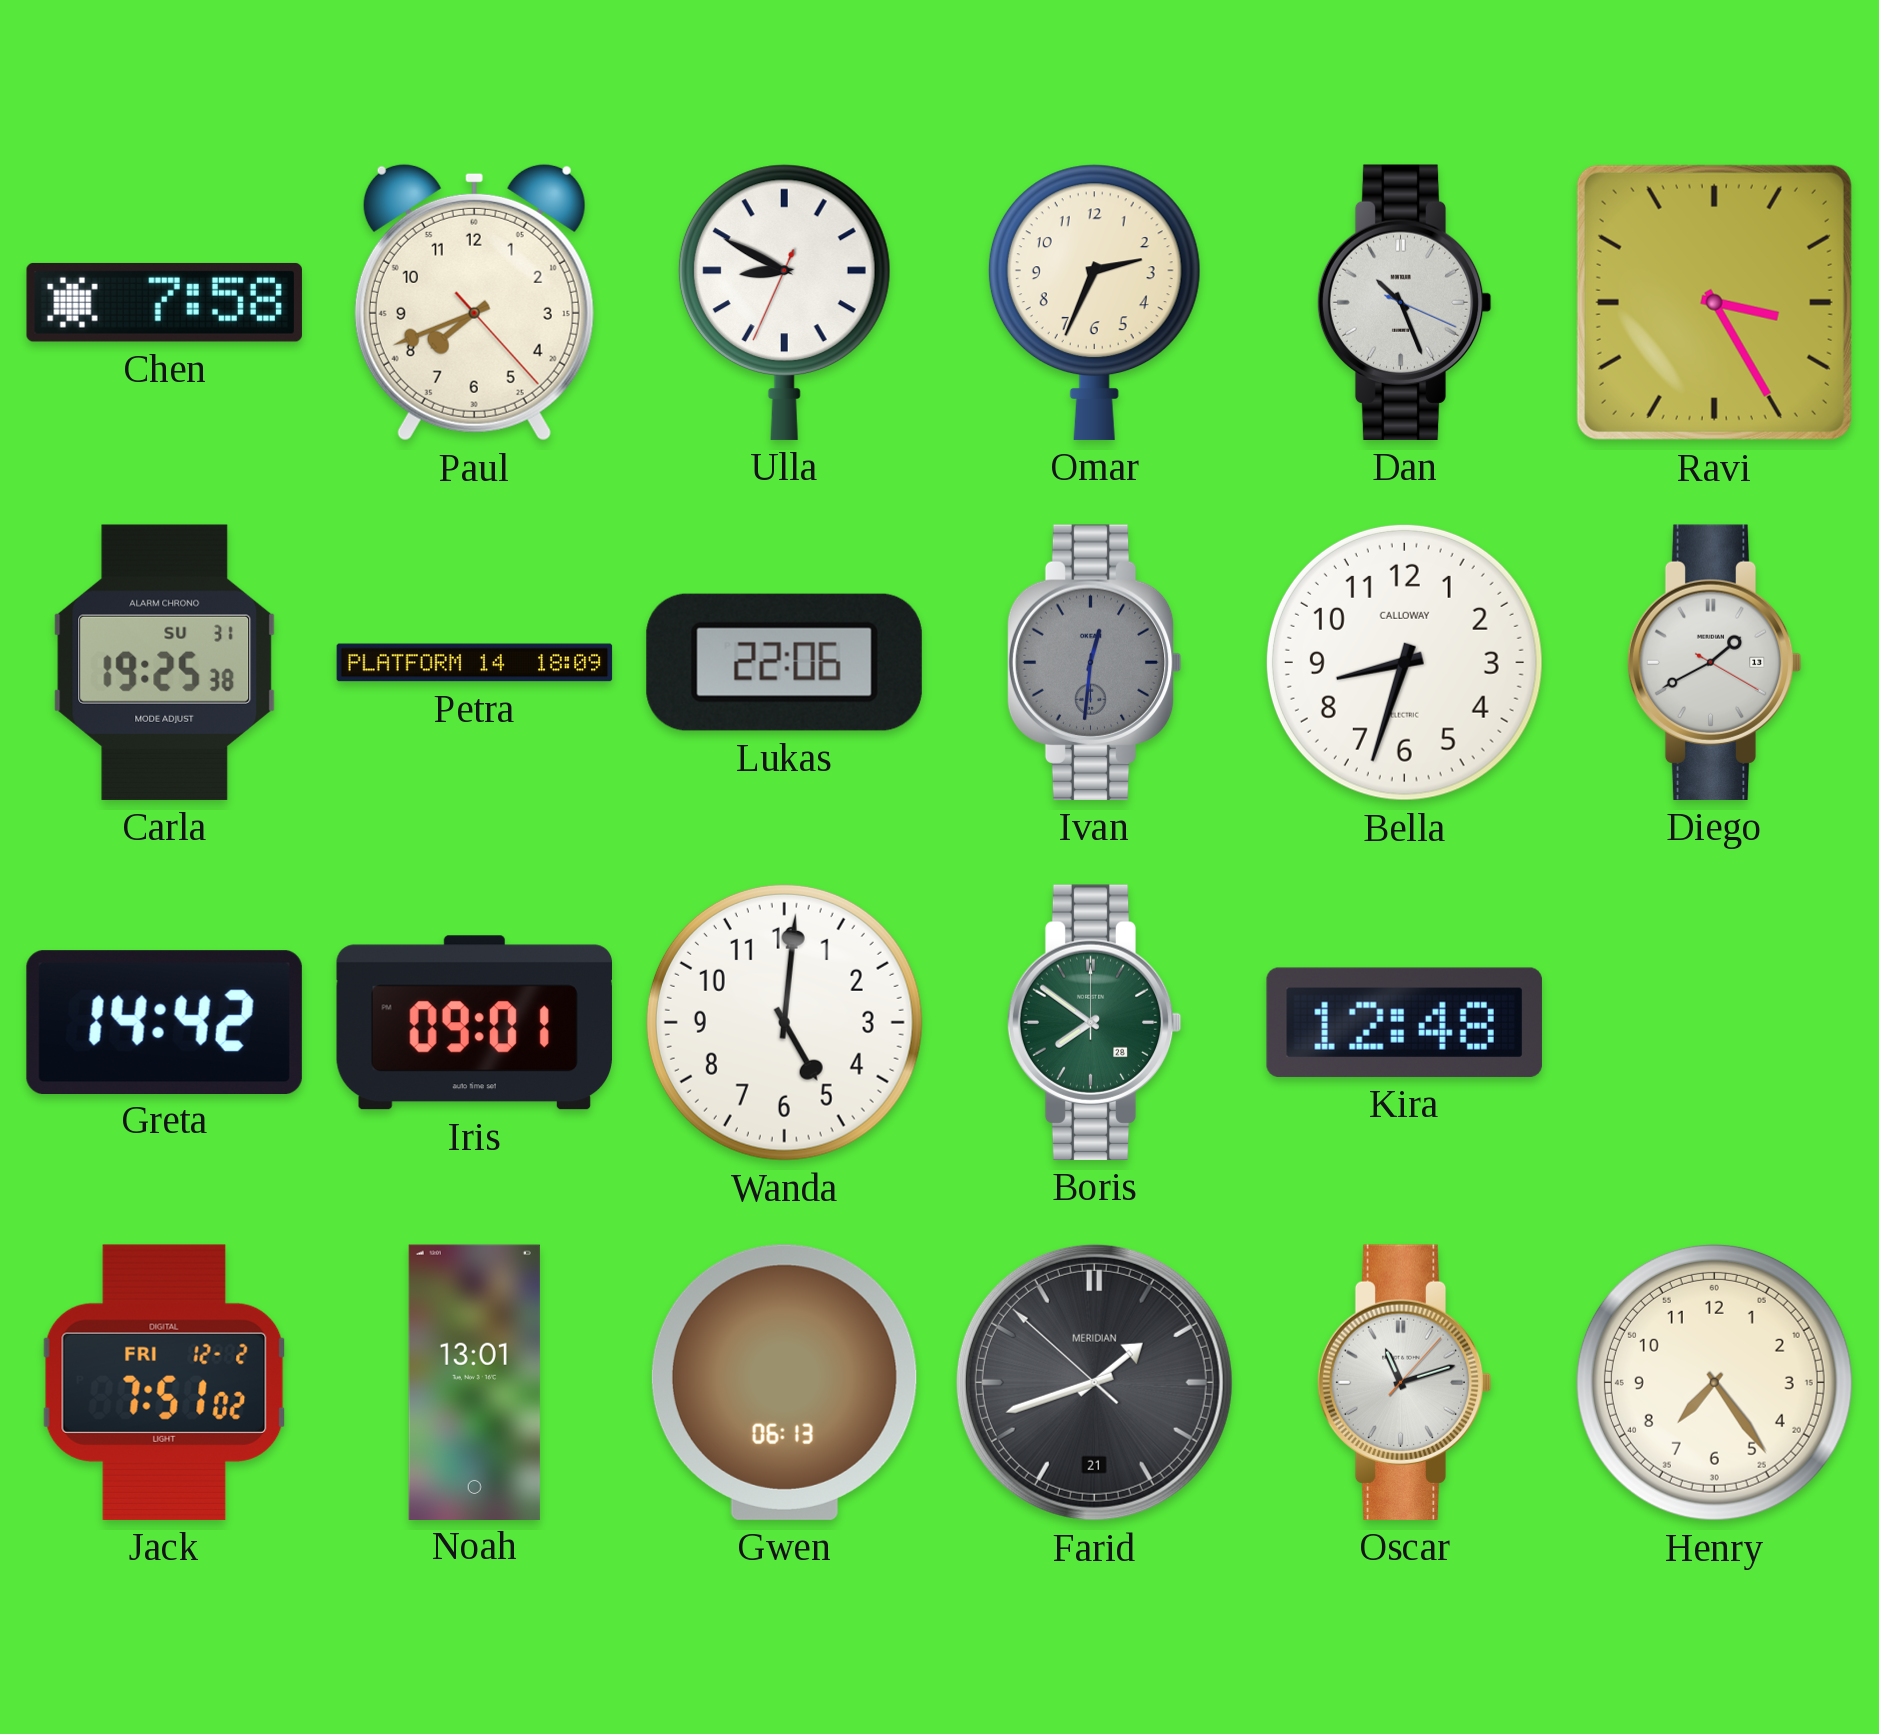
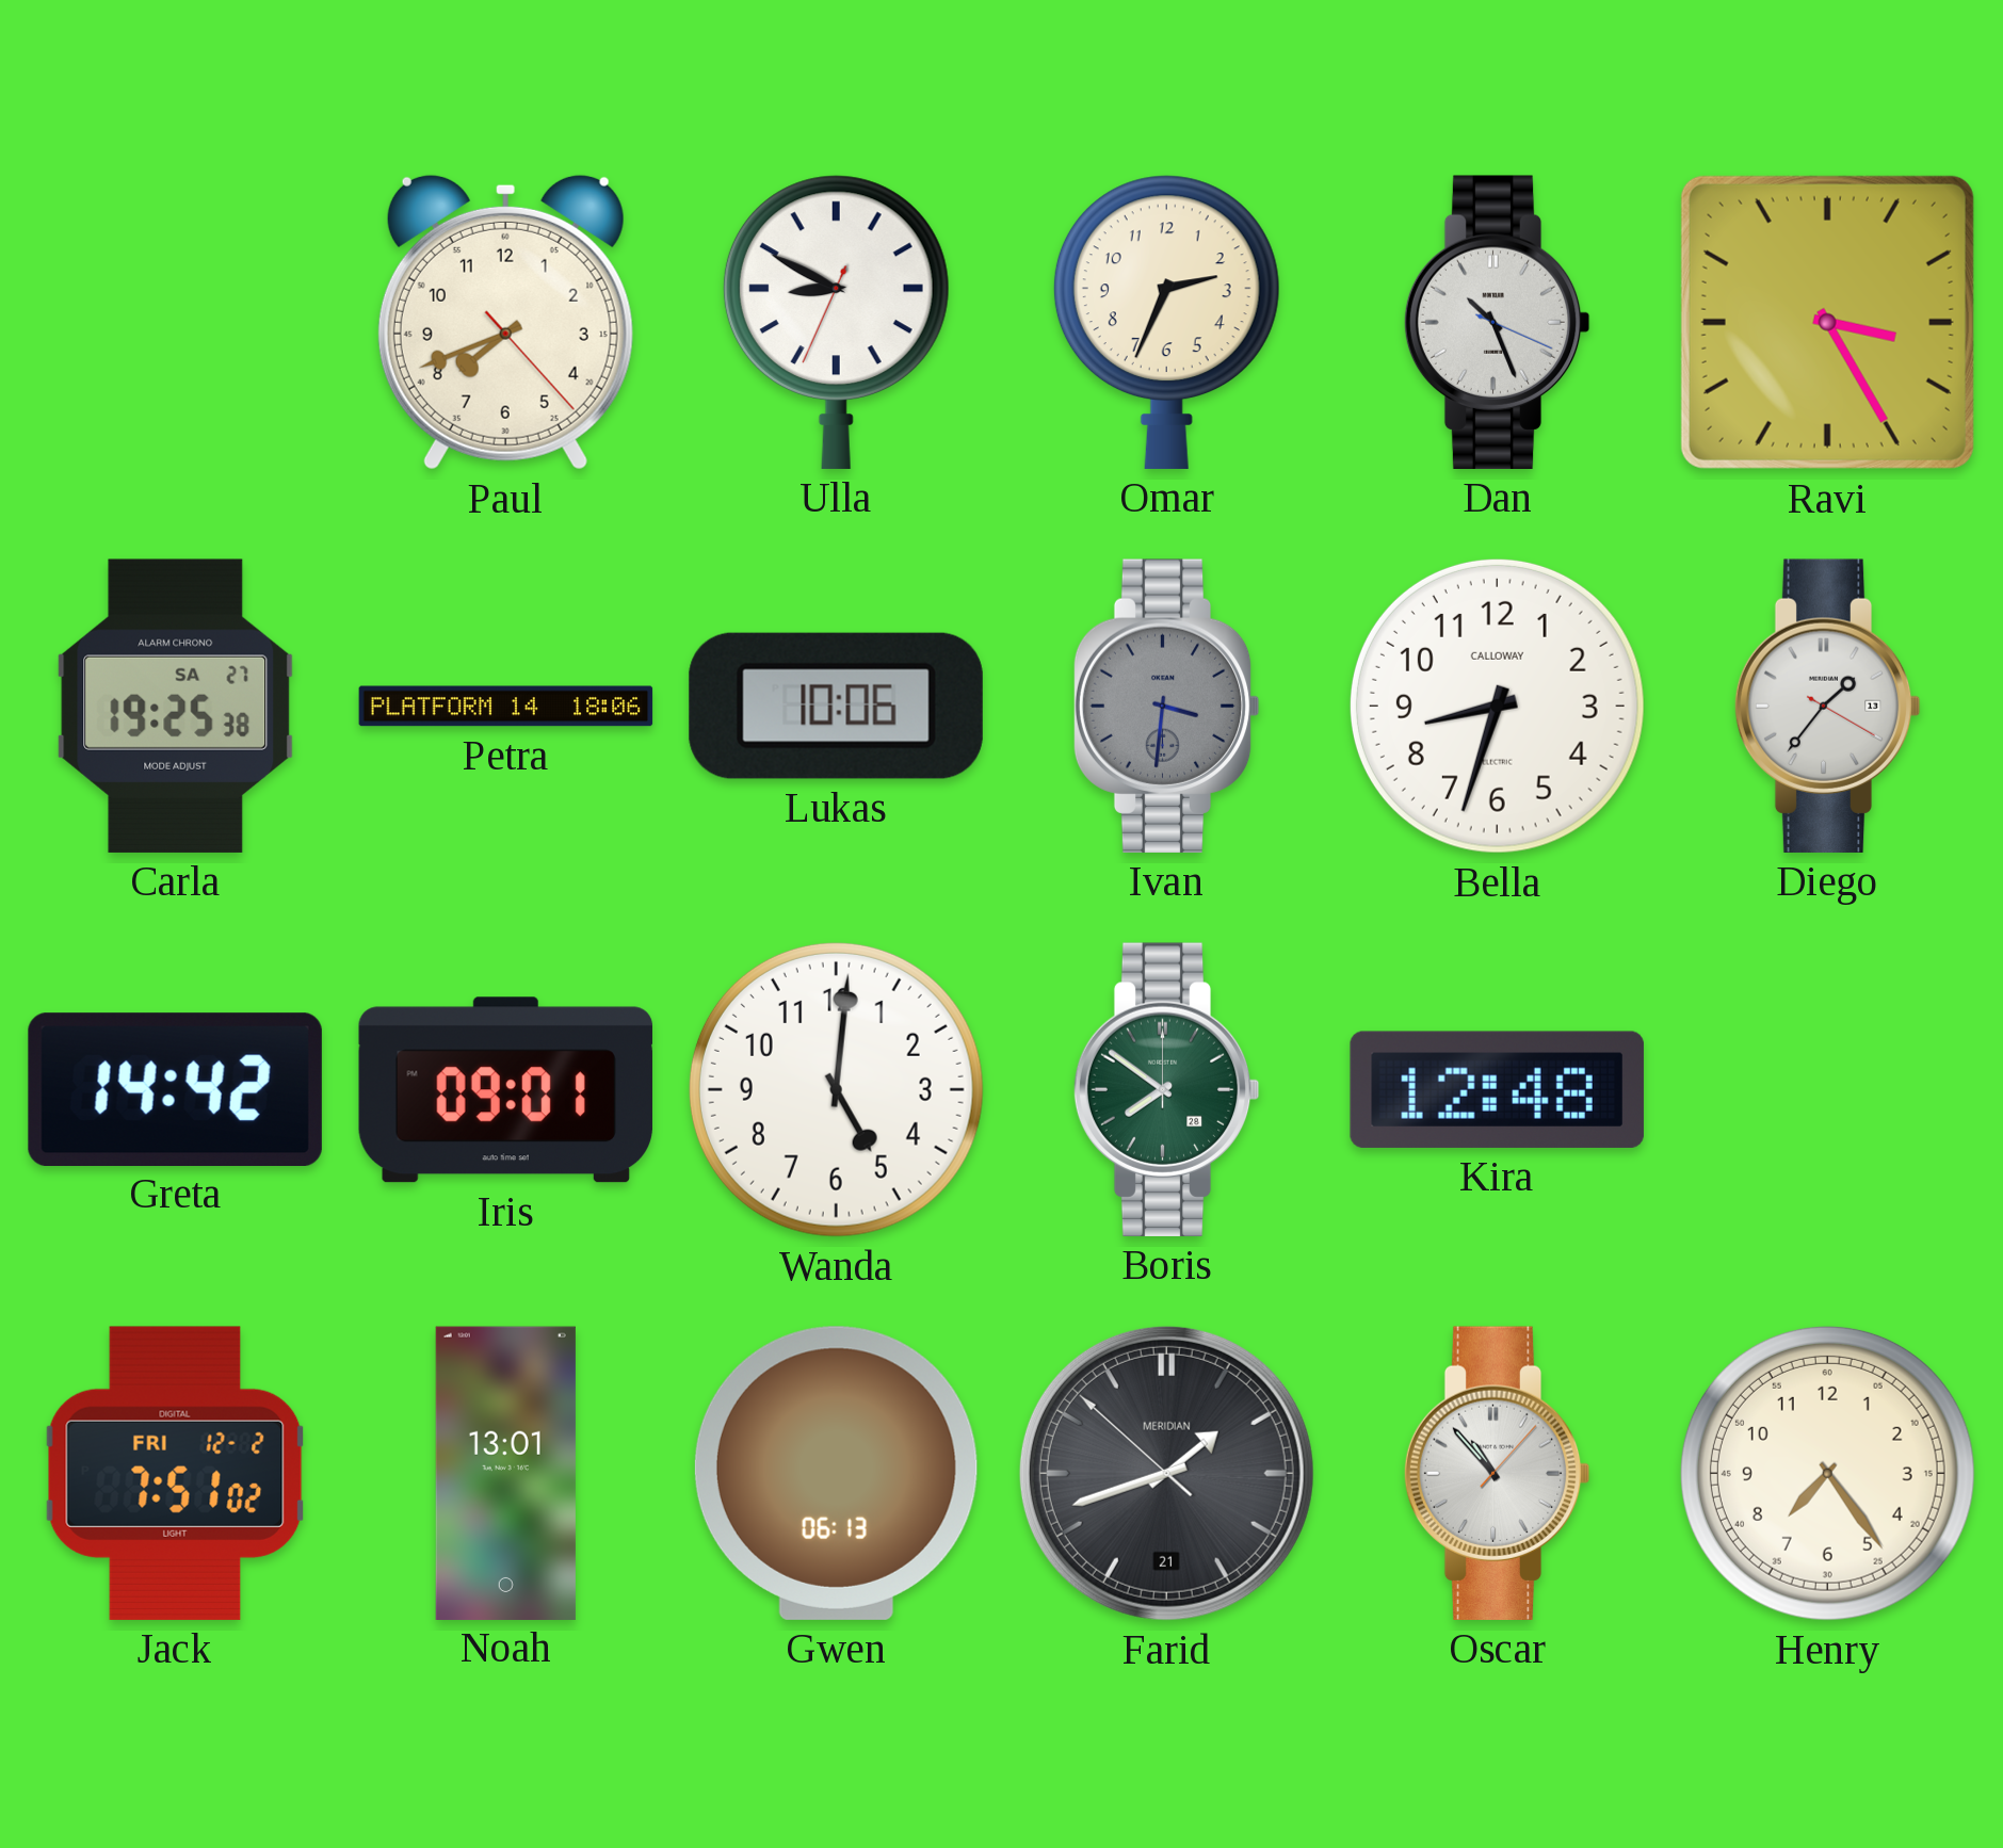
Chen: 7:58 -> none
Carla date: SU 31 -> SA 27
Petra: 18:09 -> 18:06
Lukas: 22:06 -> 10:06
Ivan: 12:31 -> 3:31
Diego: 1:40 -> 1:36
Oscar: 11:12 -> 10:53
